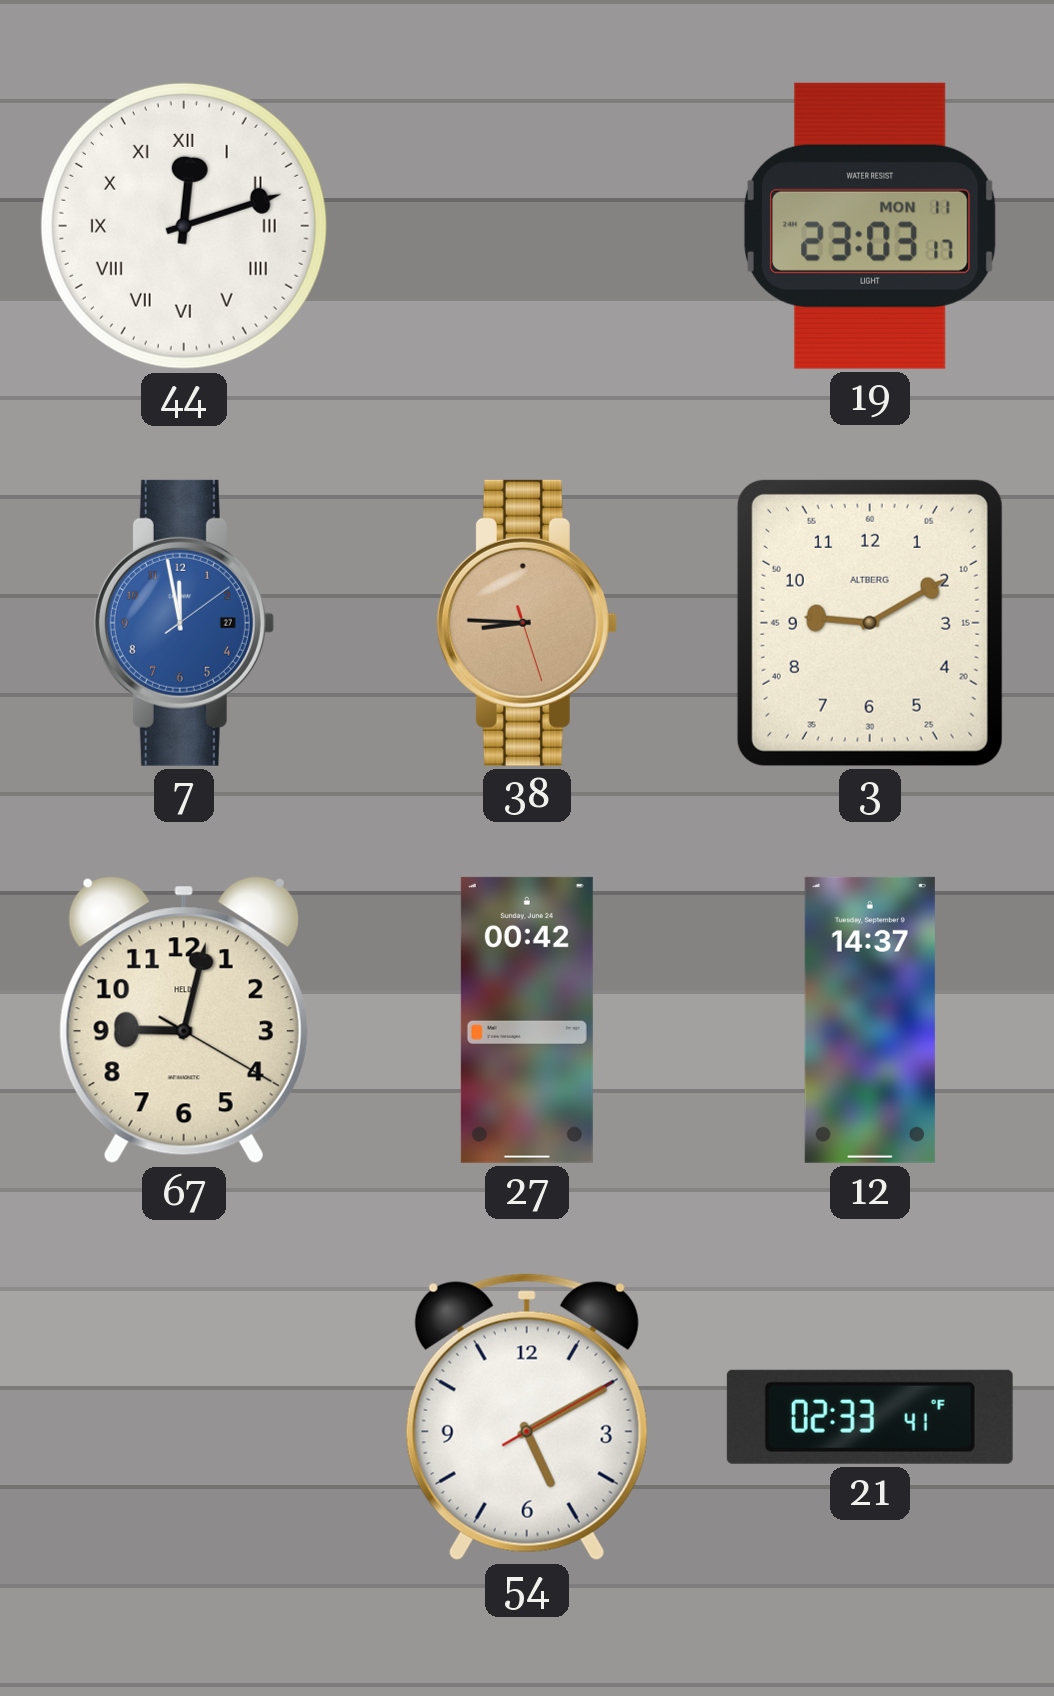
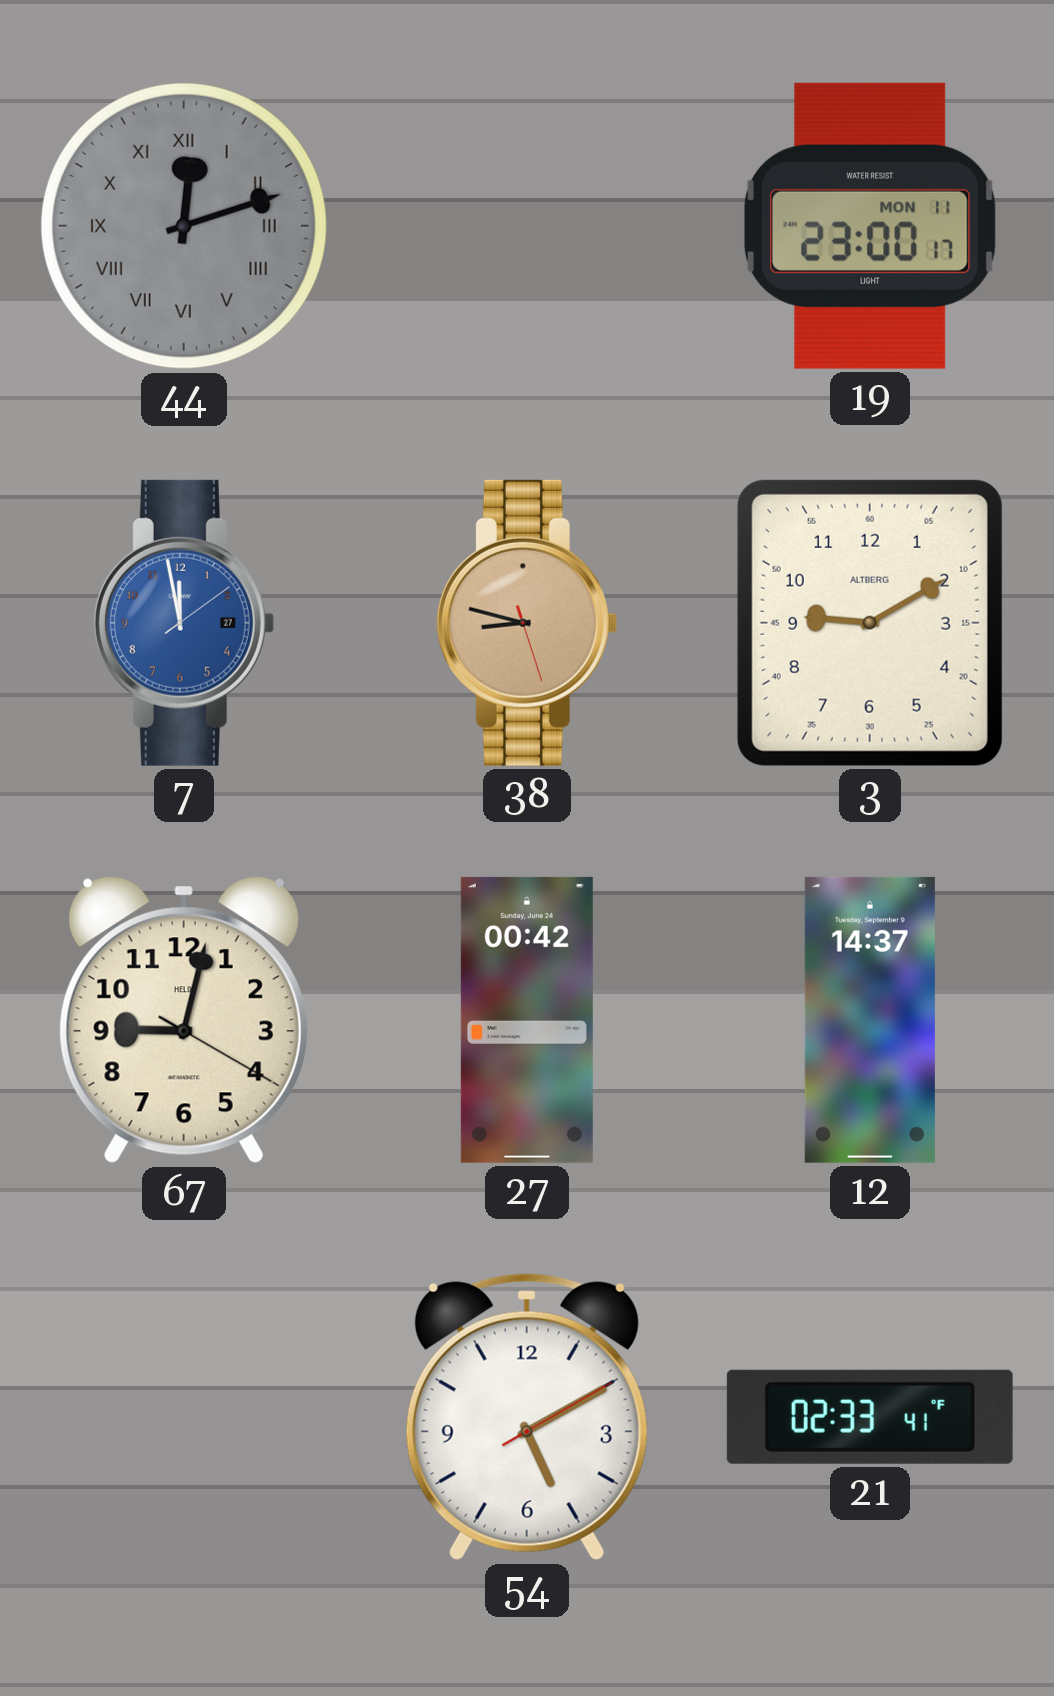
44 dial: white -> grey
19: 23:03 -> 23:00
38: 8:45 -> 8:47
